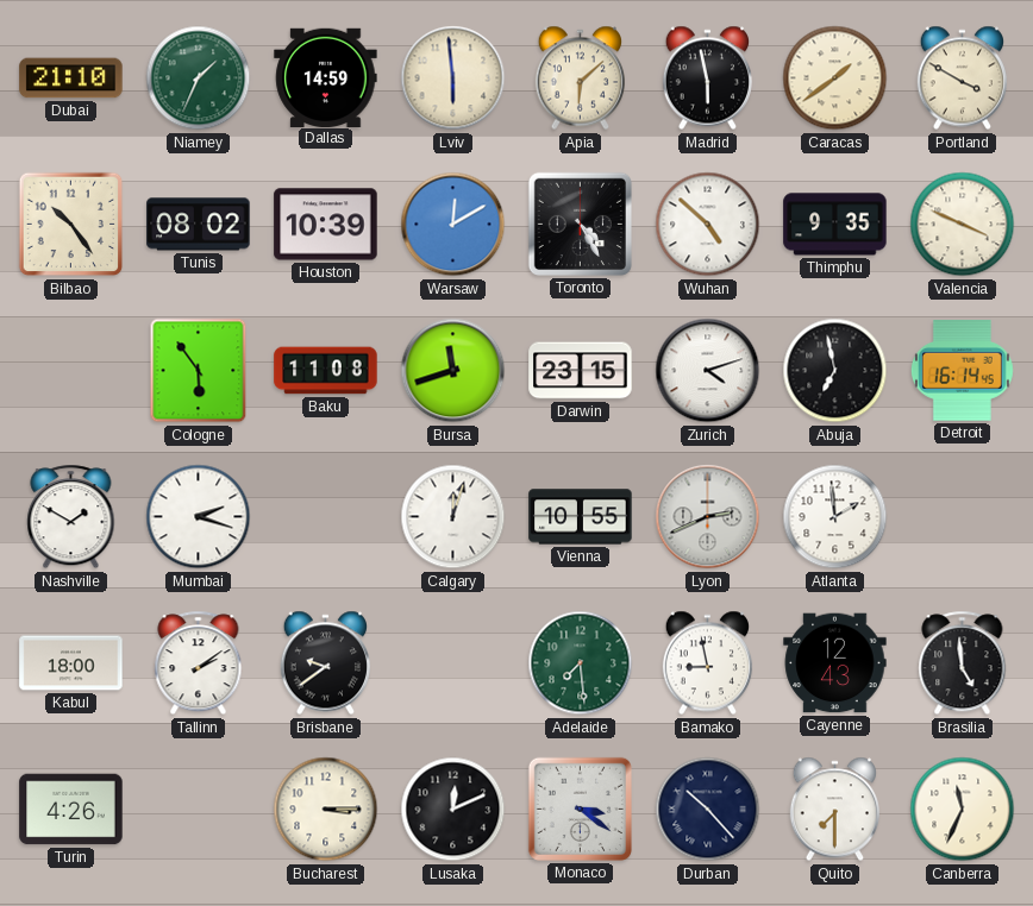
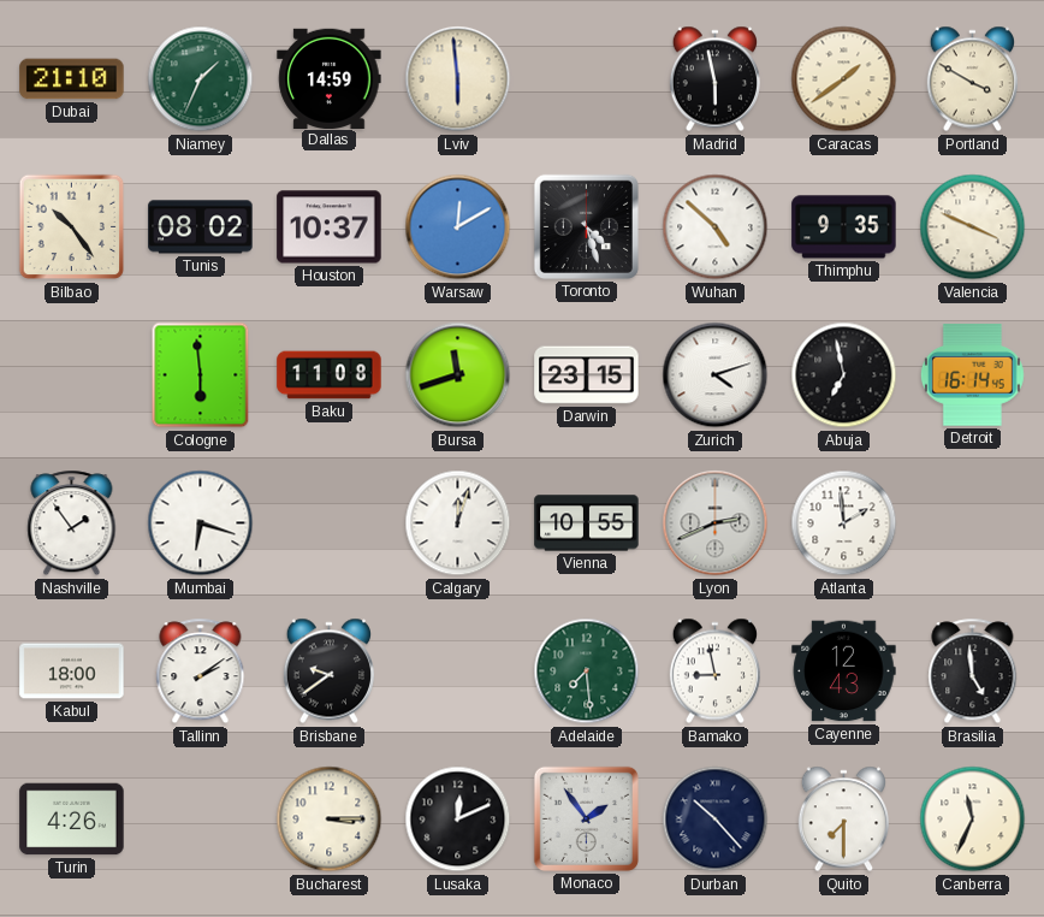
Apia: 6:08 -> none
Houston: 10:39 -> 10:37
Toronto: 4:25 -> 4:27
Cologne: 5:54 -> 5:59
Nashville: 1:50 -> 1:54
Mumbai: 2:18 -> 6:18
Monaco: 3:21 -> 1:54
